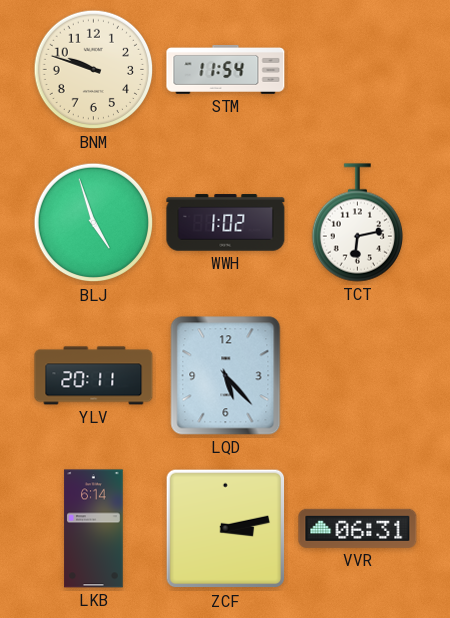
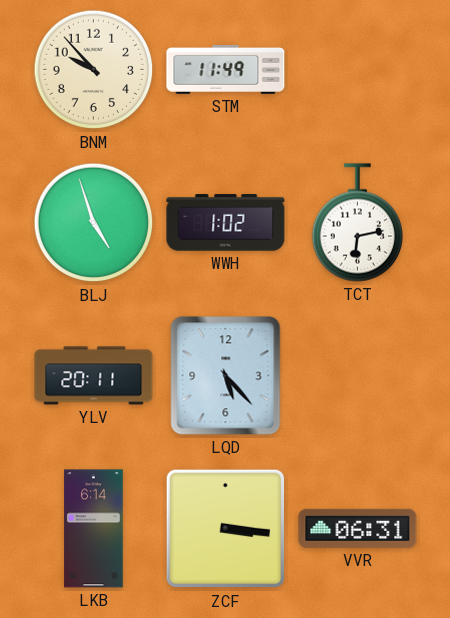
BNM: 9:48 -> 9:53
STM: 11:54 -> 11:49
ZCF: 3:13 -> 3:16
